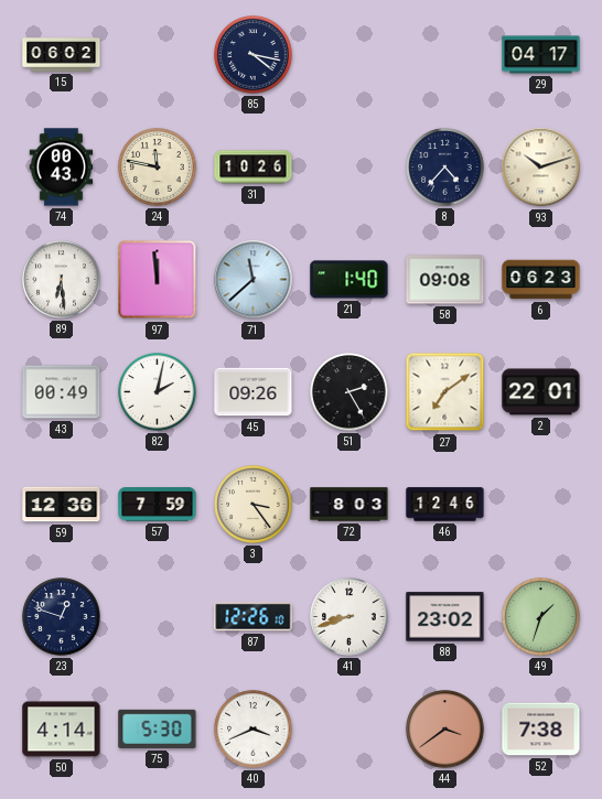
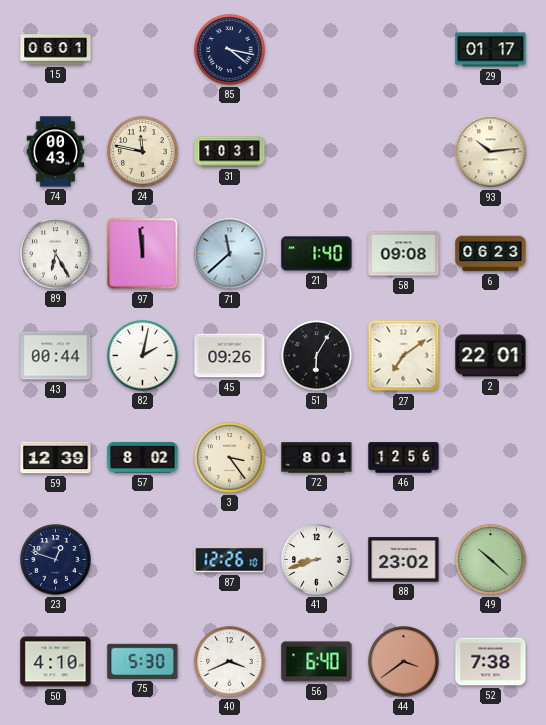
15: 06:02 -> 06:01
29: 04:17 -> 01:17
31: 10:26 -> 10:31
8: 4:37 -> none
93: 10:12 -> 10:14
89: 6:29 -> 6:25
43: 00:49 -> 00:44
51: 2:25 -> 6:05
59: 12:36 -> 12:39
57: 7:59 -> 8:02
72: 8:03 -> 8:01
46: 12:46 -> 12:56
49: 1:33 -> 10:22
50: 4:14 -> 4:10
56: none -> 6:40
